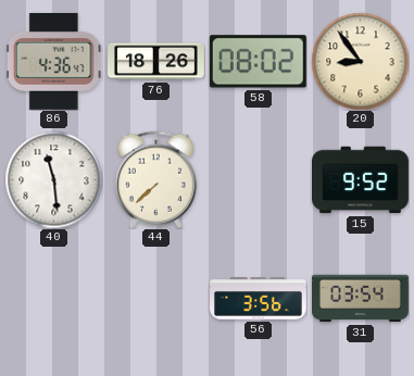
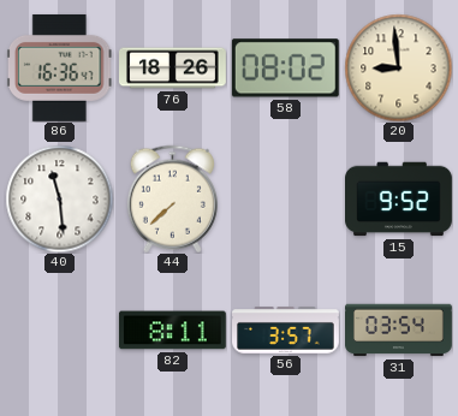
86: 4:36 -> 16:36
20: 8:54 -> 8:59
82: none -> 8:11
56: 3:56 -> 3:57
